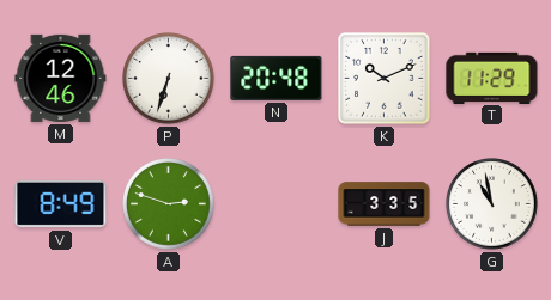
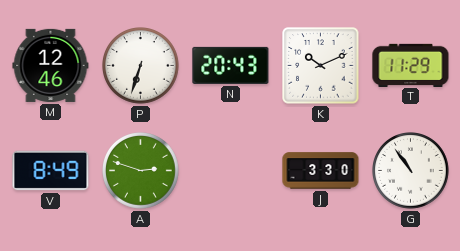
N: 20:48 -> 20:43
J: 3:35 -> 3:30
G: 10:58 -> 10:54
